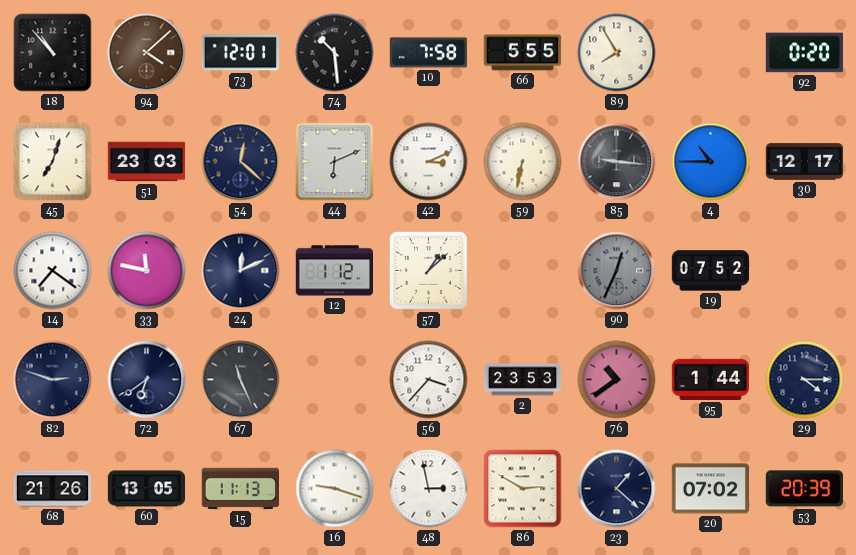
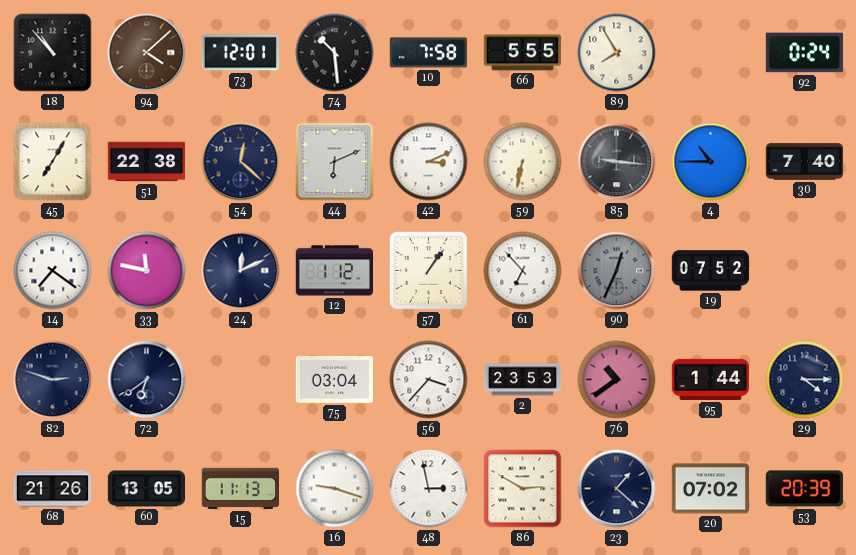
92: 0:20 -> 0:24
45: 7:03 -> 7:05
51: 23:03 -> 22:38
30: 12:17 -> 7:40
57: 1:08 -> 1:06
61: none -> 6:53
67: 11:26 -> none
75: none -> 03:04
